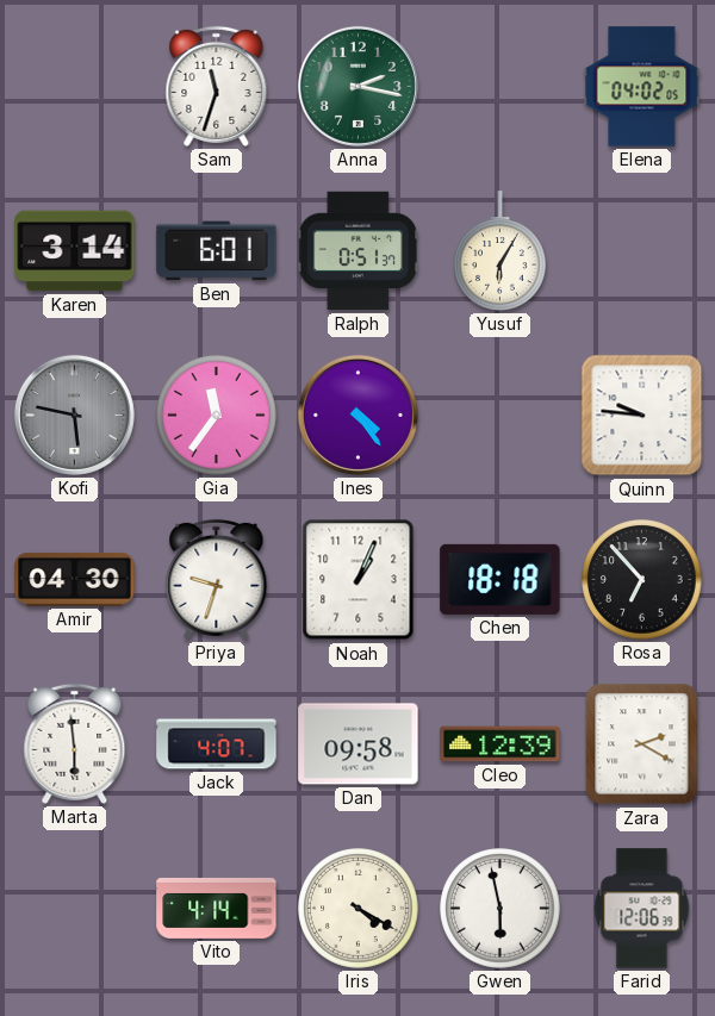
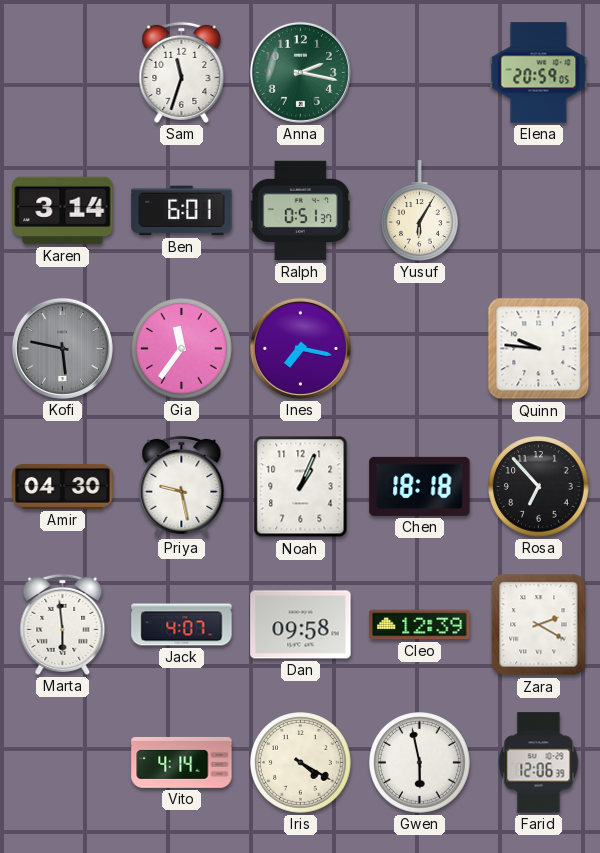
Elena: 04:02 -> 20:59
Ines: 4:24 -> 7:17
Priya: 9:33 -> 9:28
